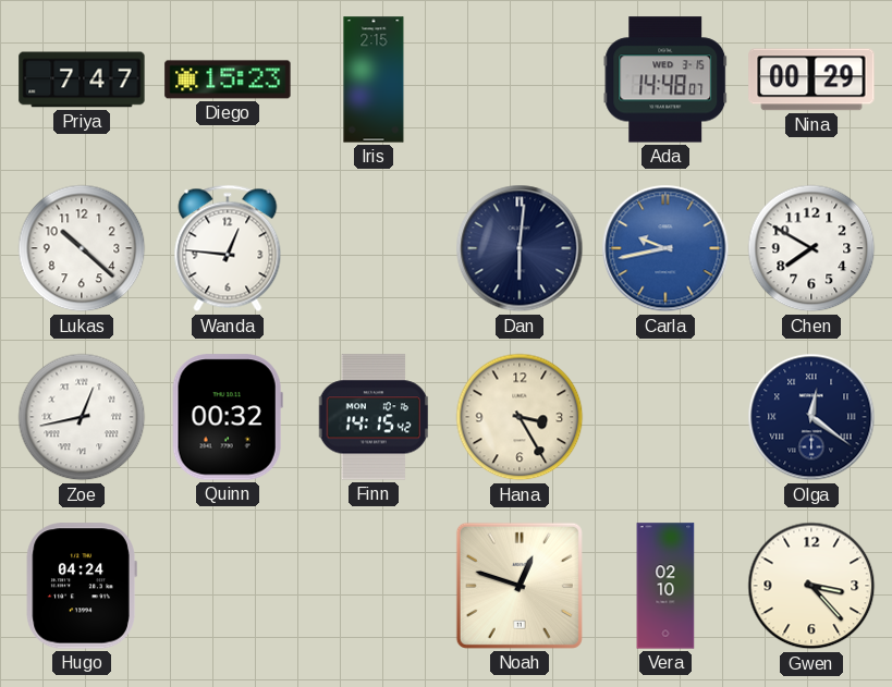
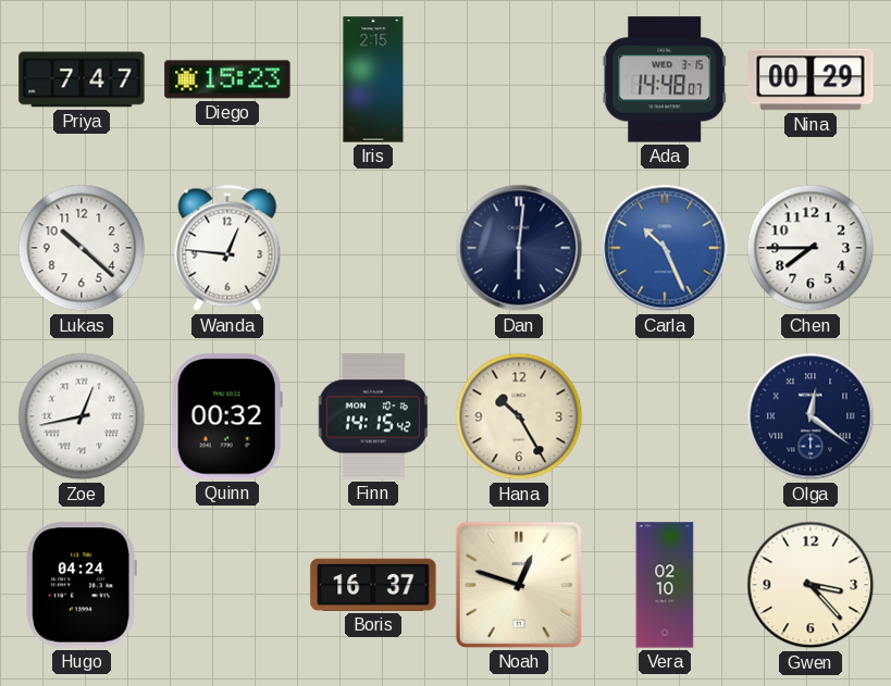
Carla: 9:43 -> 10:26
Chen: 7:50 -> 7:45
Hana: 3:25 -> 10:25
Boris: none -> 16:37
